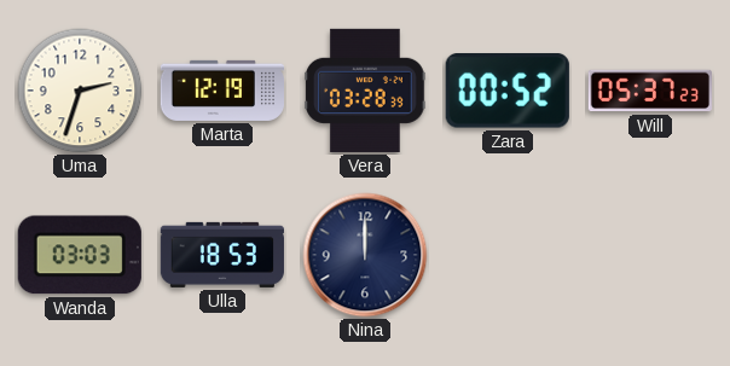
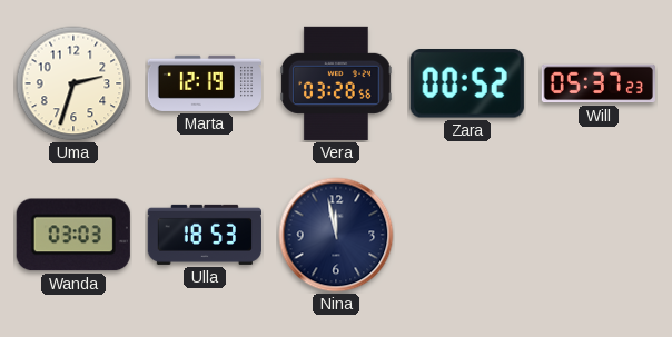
Vera: 03:28:39 -> 03:28:56
Nina: 12:00 -> 11:58
